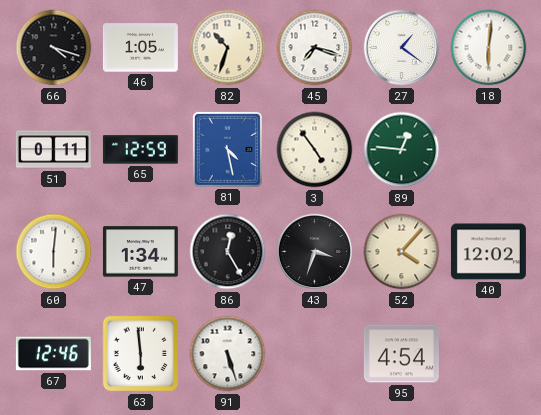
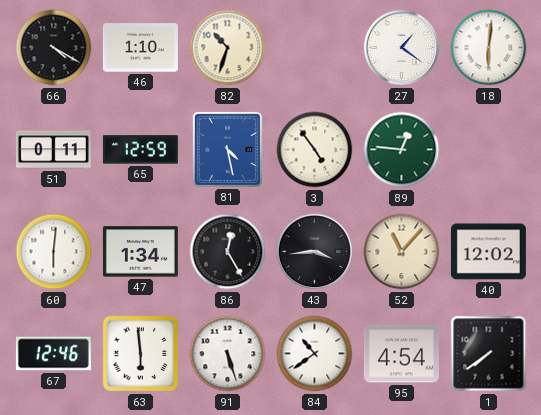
66: 4:18 -> 4:20
46: 1:05 -> 1:10
45: 7:18 -> none
43: 3:33 -> 3:44
52: 4:07 -> 11:07
84: none -> 10:39
1: none -> 7:39
